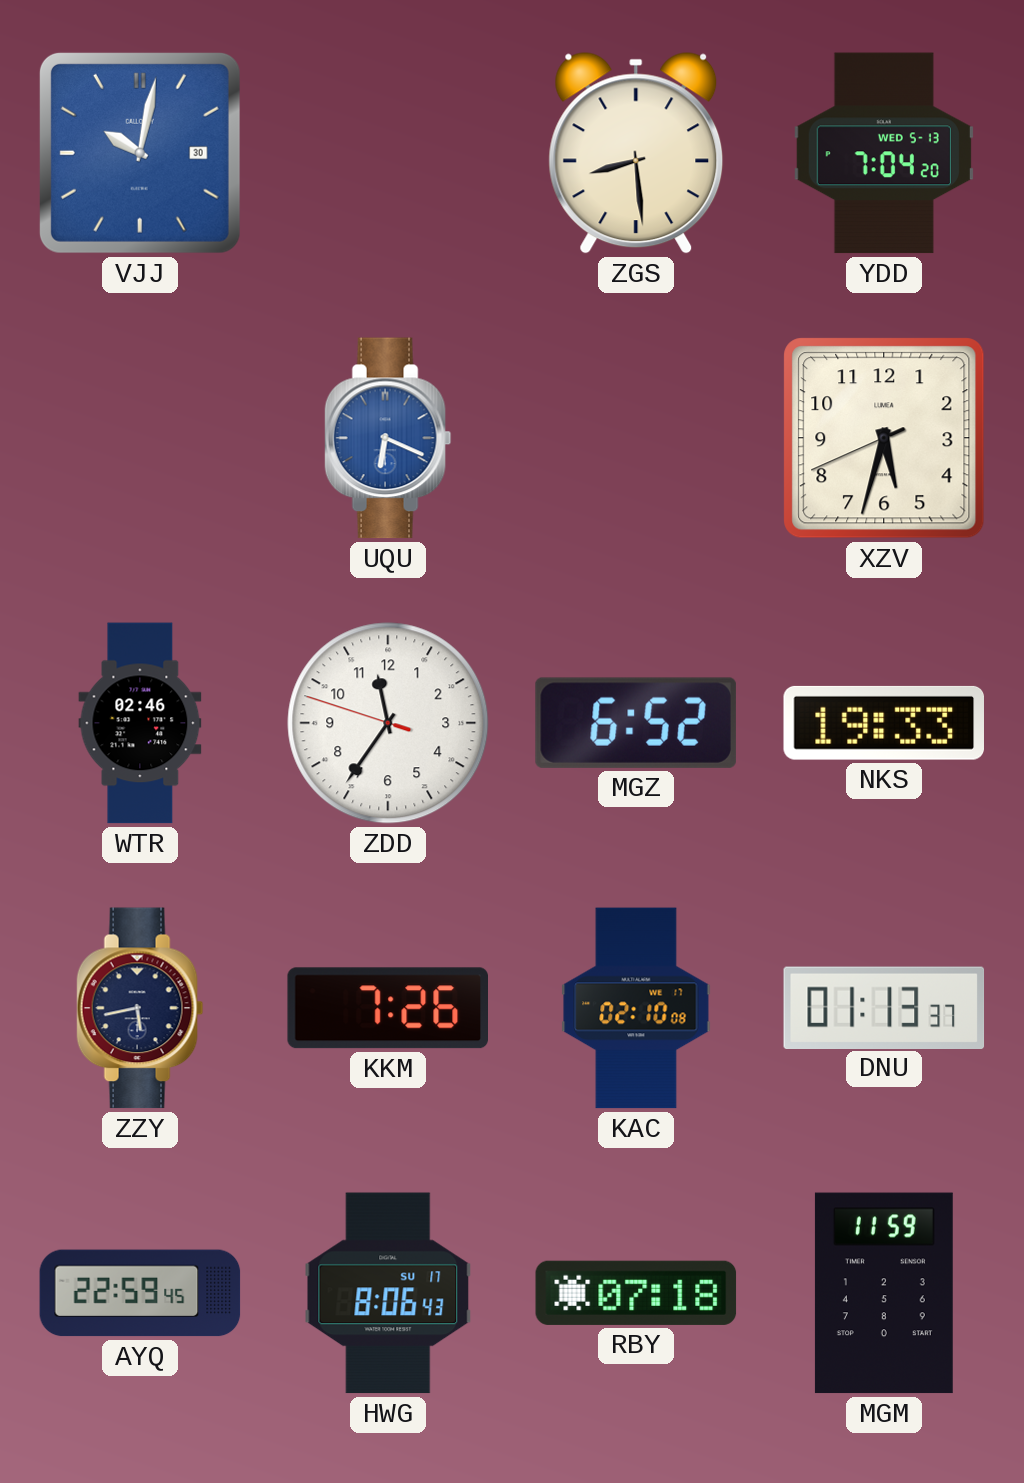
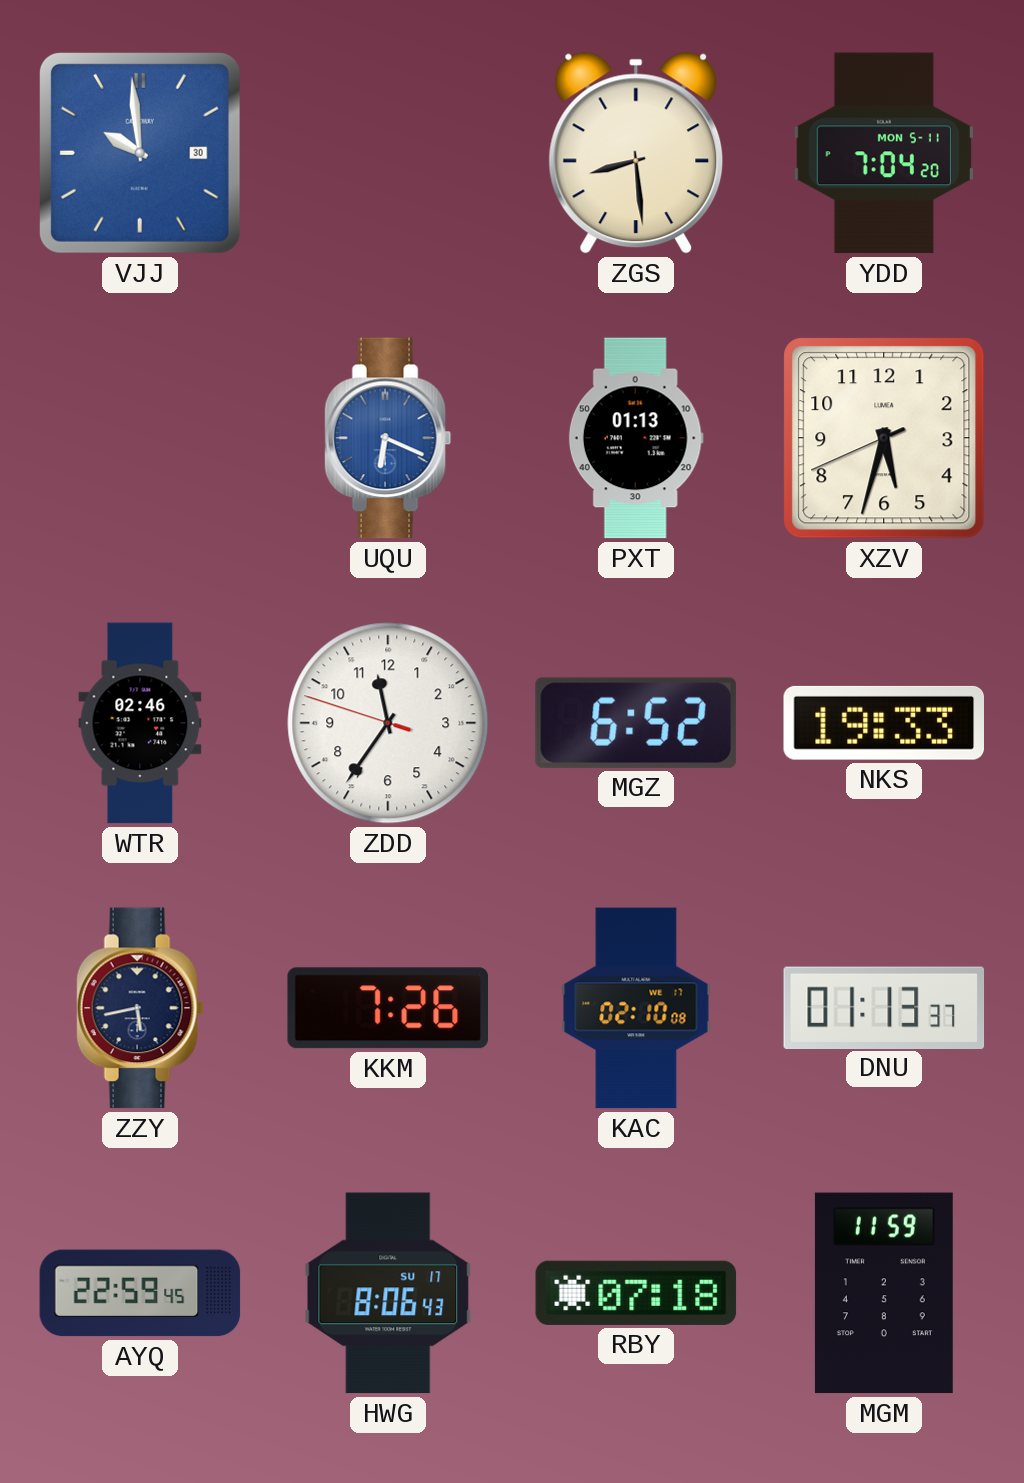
VJJ: 10:02 -> 9:59
YDD date: WED 5-13 -> MON 5-11
PXT: none -> 01:13
